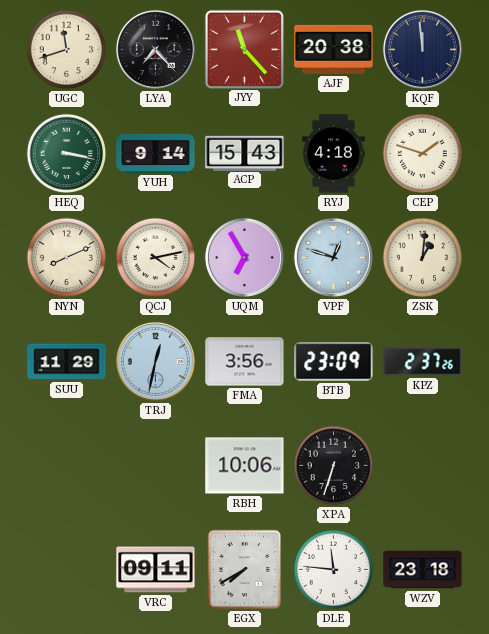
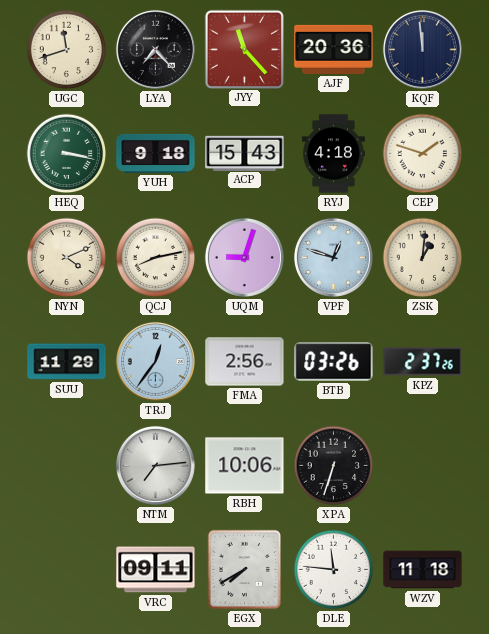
AJF: 20:38 -> 20:36
YUH: 9:14 -> 9:18
NYN: 8:11 -> 4:11
QCJ: 4:13 -> 8:13
UQM: 6:55 -> 9:03
TRJ: 12:32 -> 12:36
FMA: 3:56 -> 2:56
BTB: 23:09 -> 03:26
NTM: none -> 7:14
WZV: 23:18 -> 11:18
